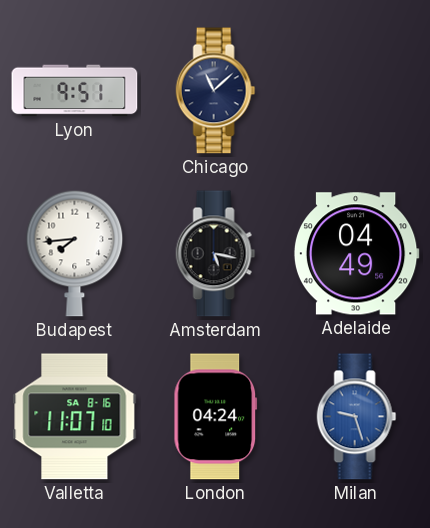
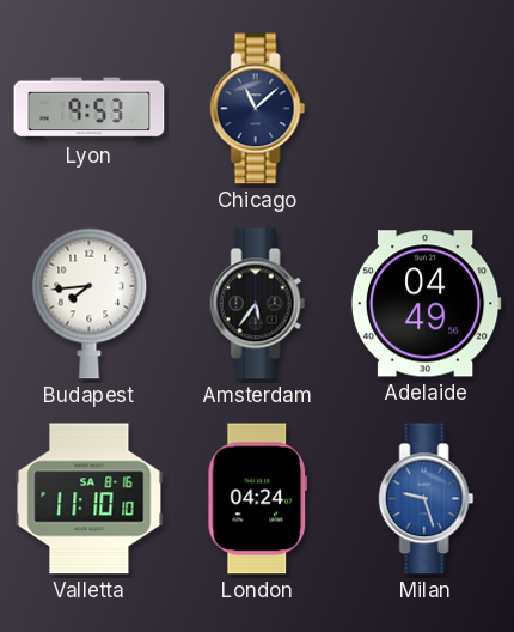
Lyon: 9:51 -> 9:53
Amsterdam: 5:17 -> 5:36
Valletta: 11:07 -> 11:10
